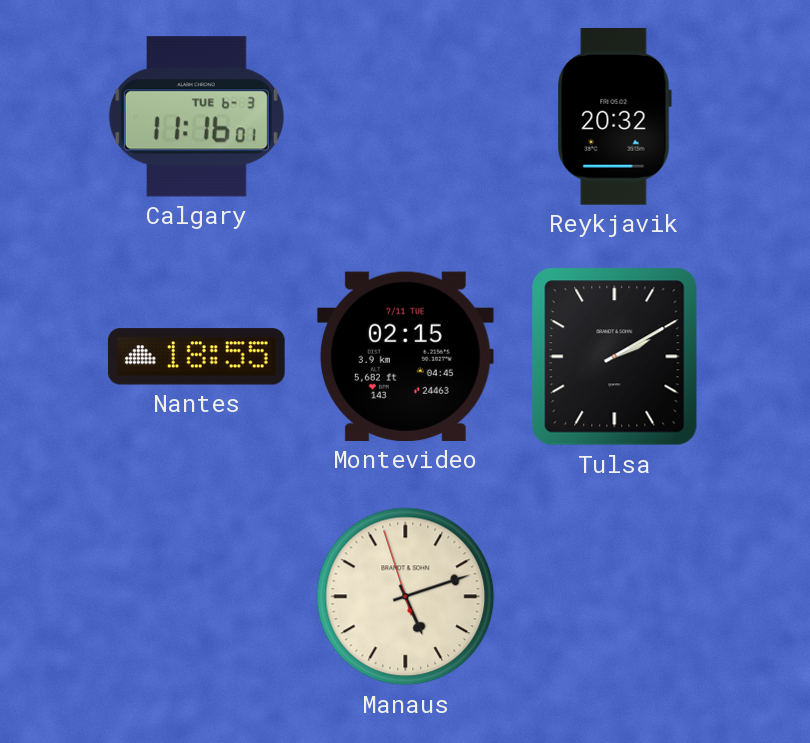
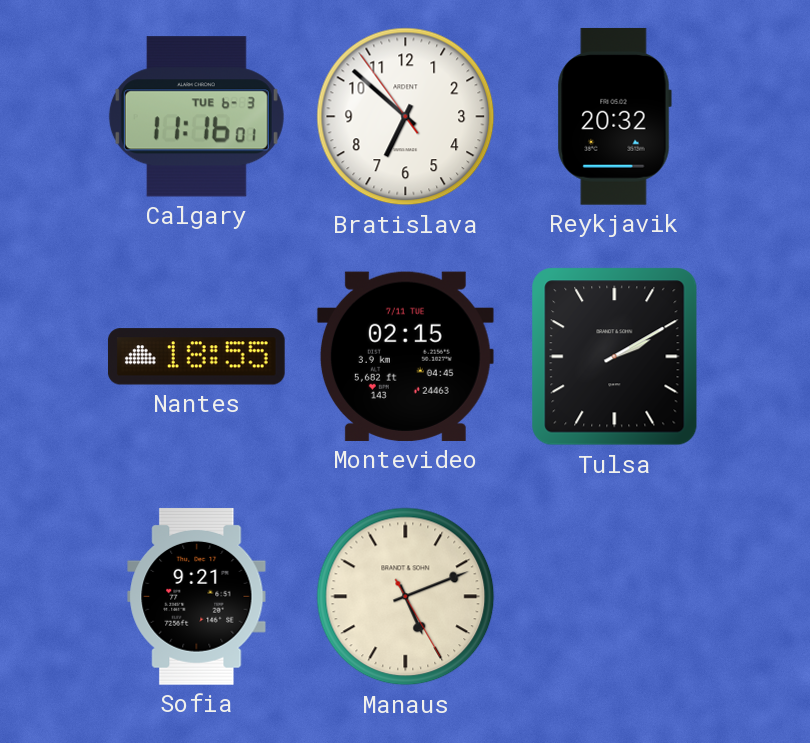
Bratislava: none -> 6:51
Sofia: none -> 9:21
Manaus: 5:11:57 -> 5:11:25
